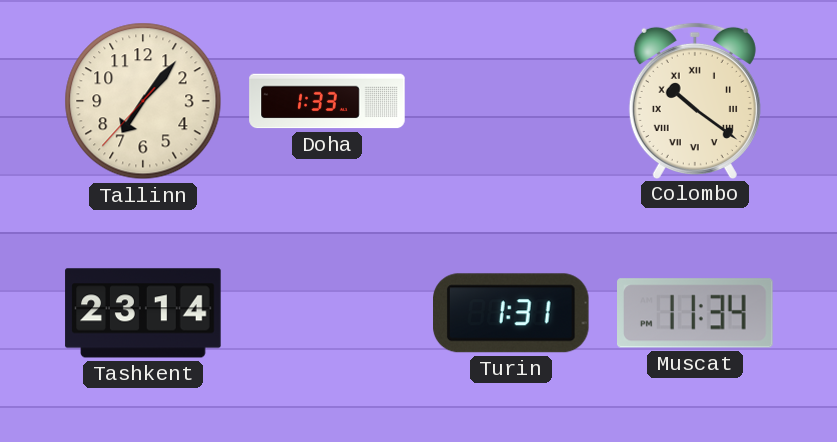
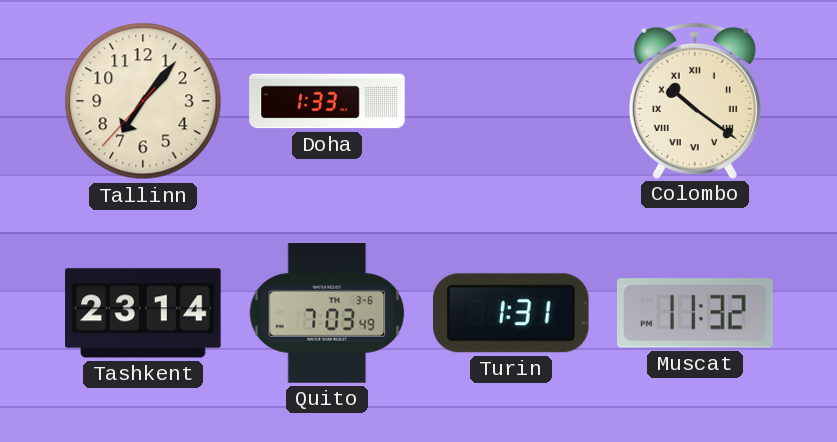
Quito: none -> 7:03
Muscat: 11:34 -> 11:32
